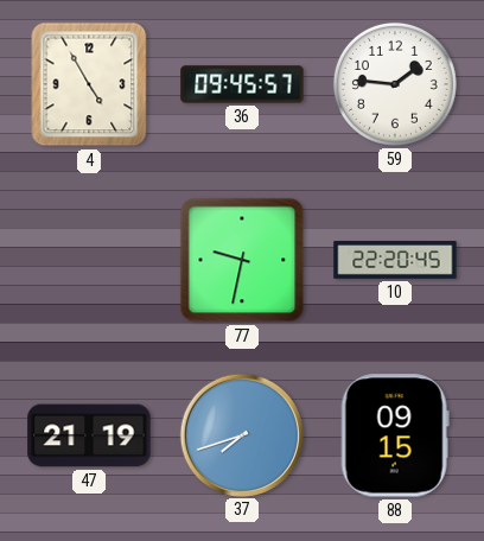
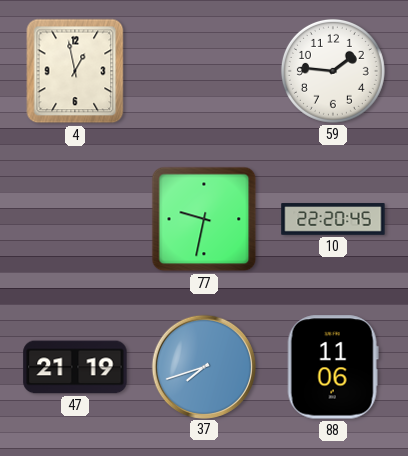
4: 4:55 -> 12:58
36: 09:45 -> none
88: 09:15 -> 11:06
